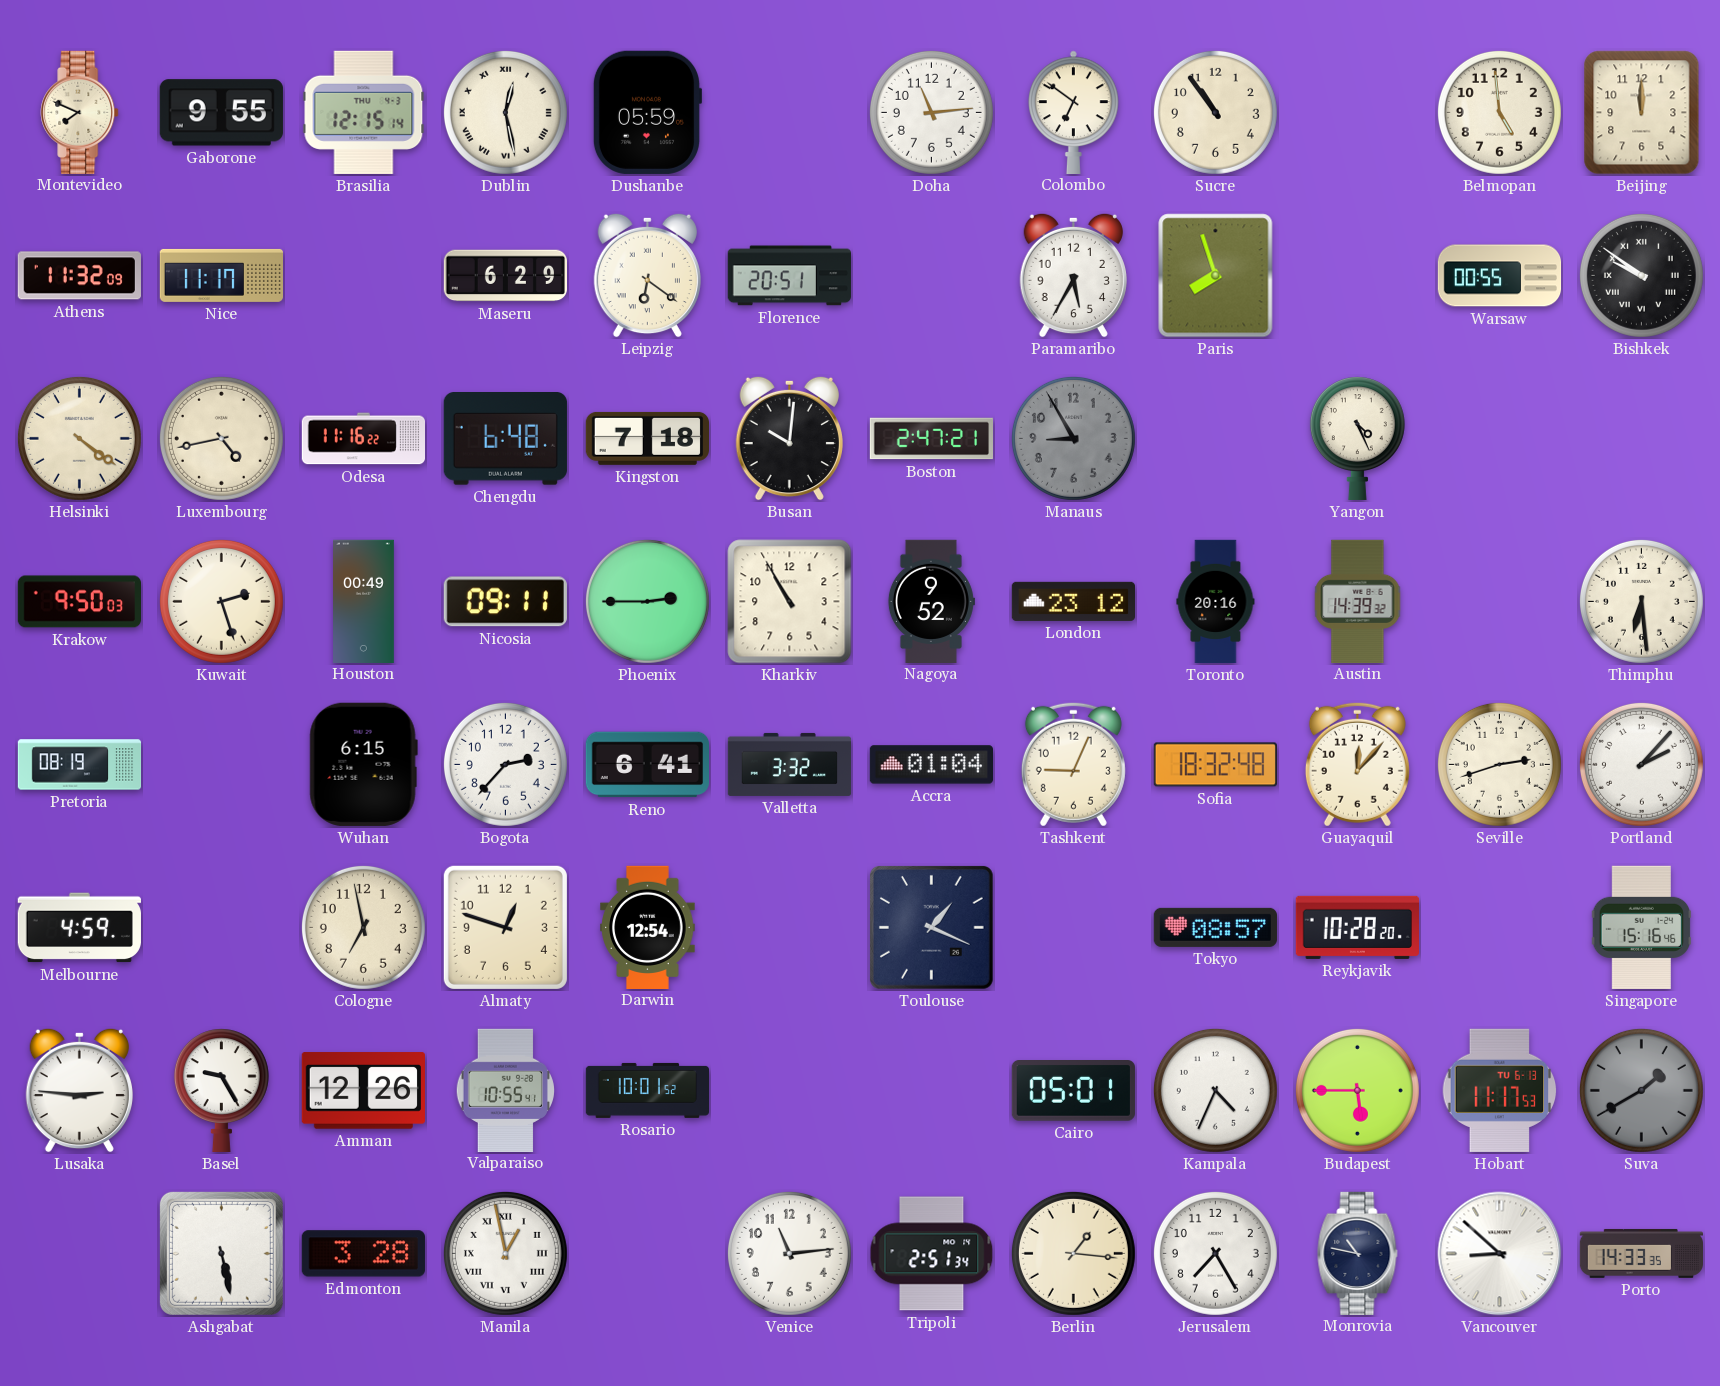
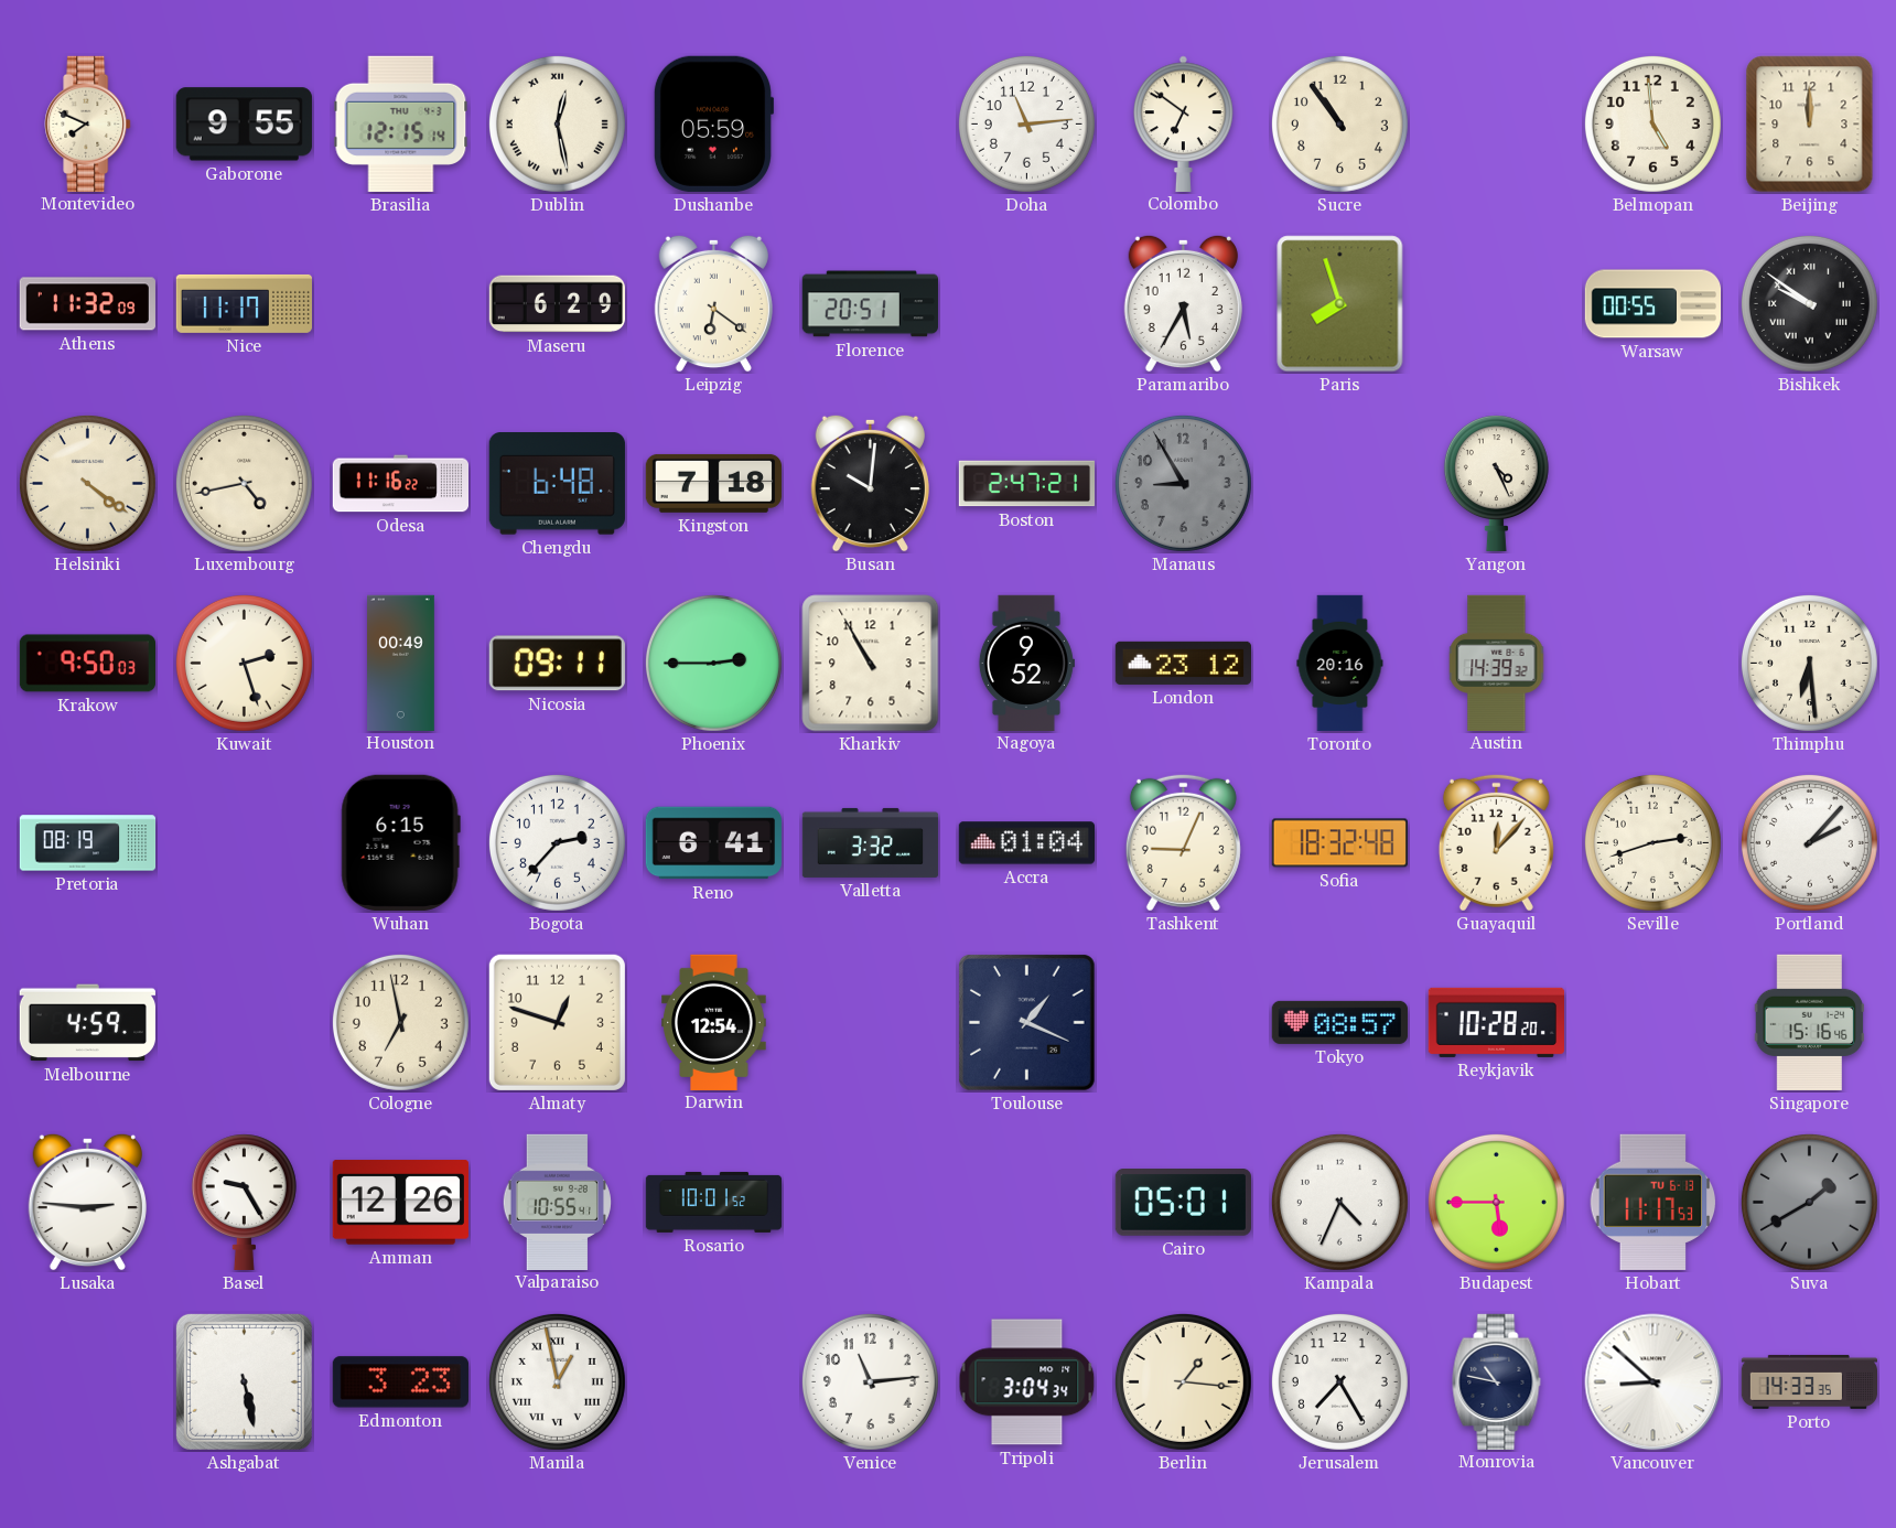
Edmonton: 3:28 -> 3:23
Tripoli: 2:51 -> 3:04
